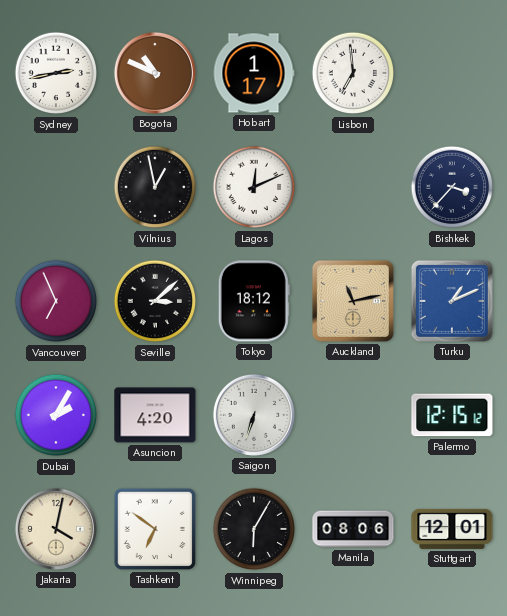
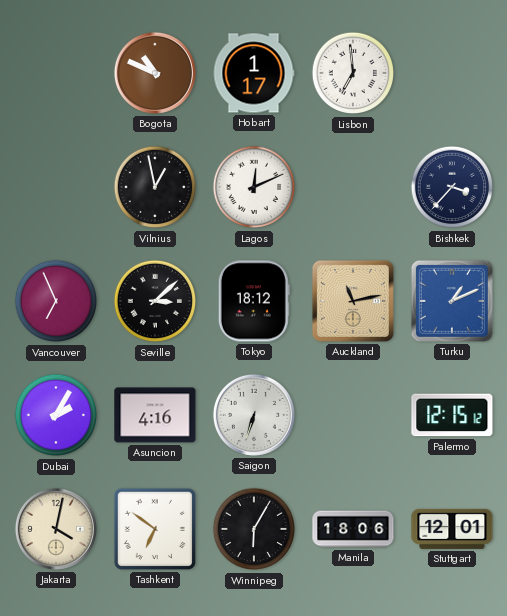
Sydney: 2:43 -> none
Asuncion: 4:20 -> 4:16
Manila: 08:06 -> 18:06
